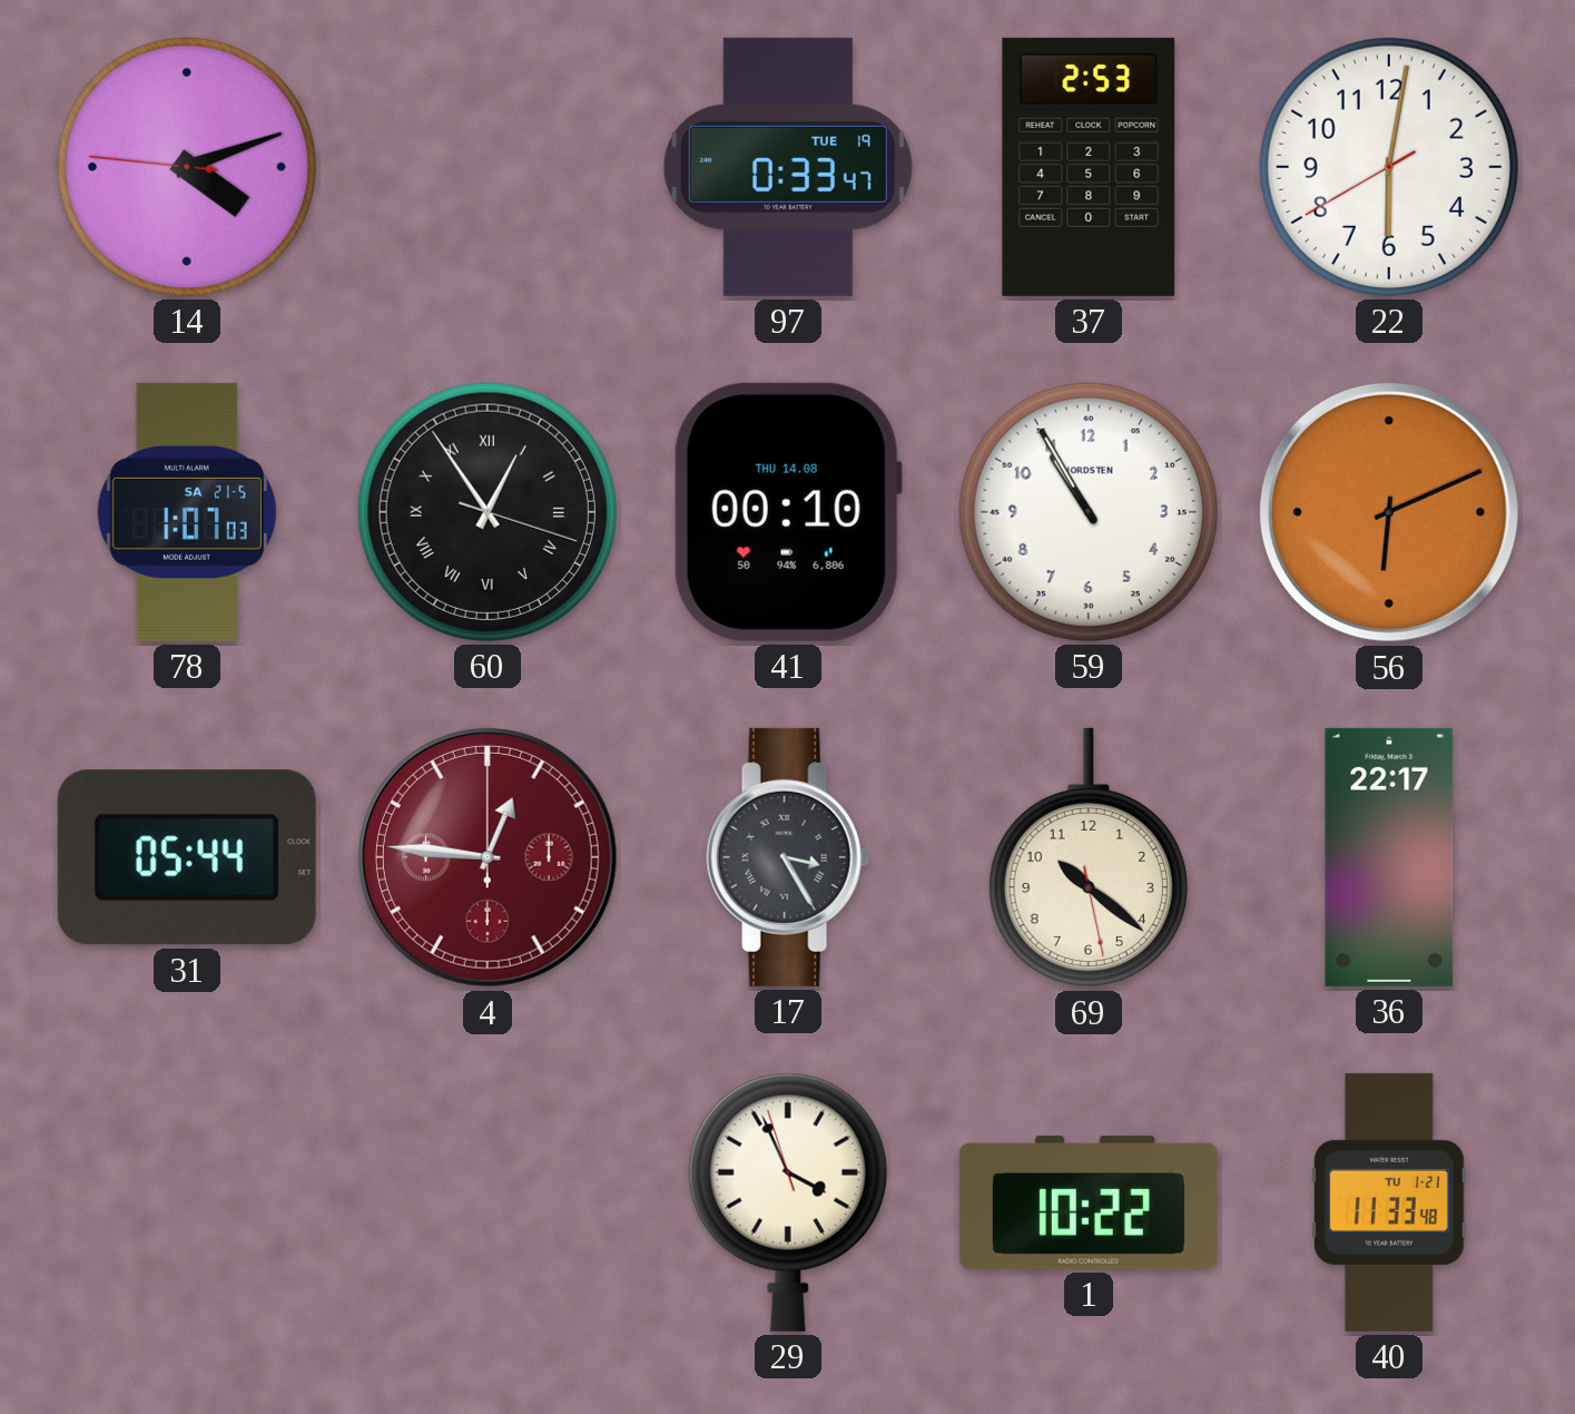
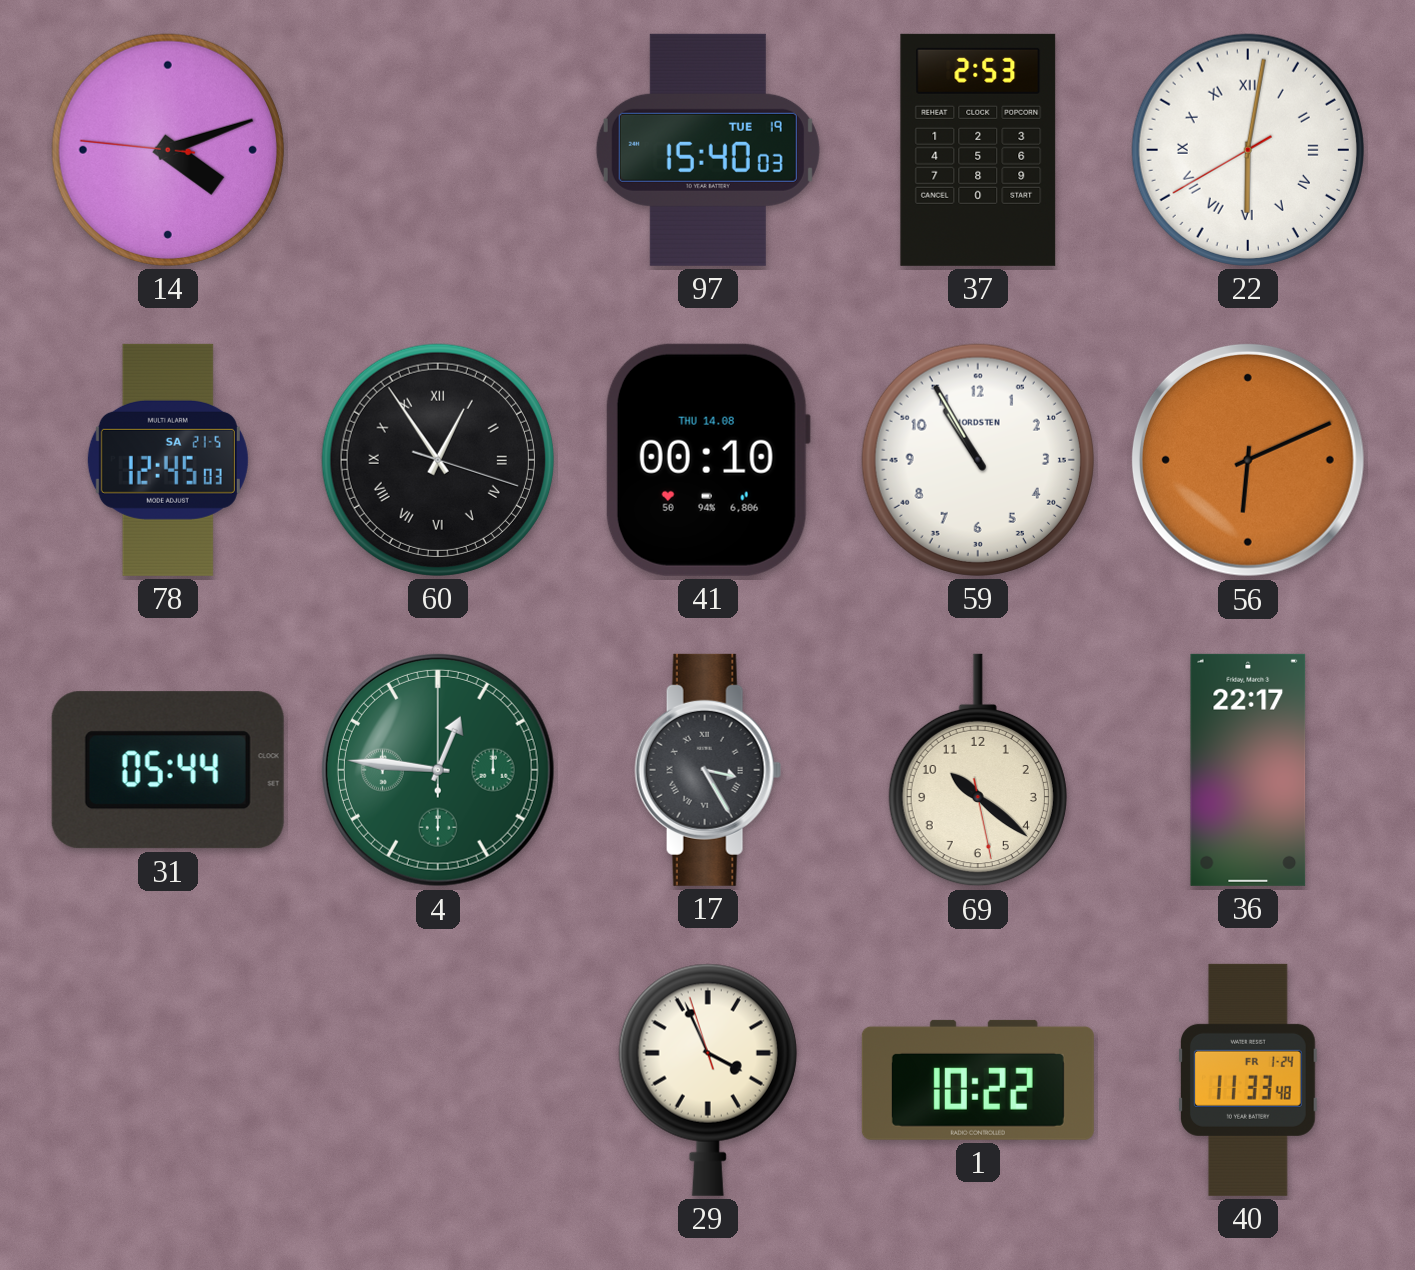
97: 0:33 -> 15:40
22 numerals: Arabic -> Roman
78: 1:07 -> 12:45
4 dial: burgundy -> green
40 date: TU 1-21 -> FR 1-24
